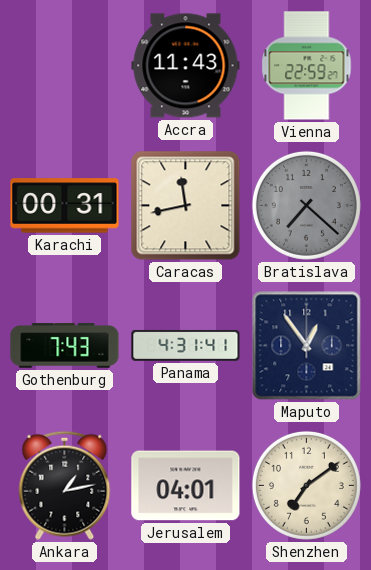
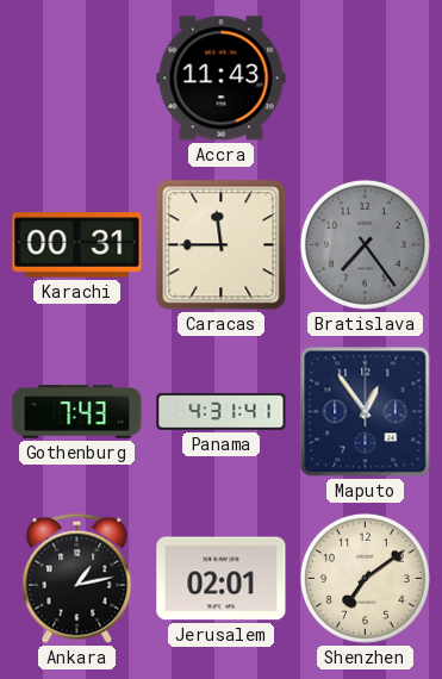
Vienna: 22:59 -> none
Caracas: 11:43 -> 11:45
Bratislava: 7:22 -> 7:24
Jerusalem: 04:01 -> 02:01
